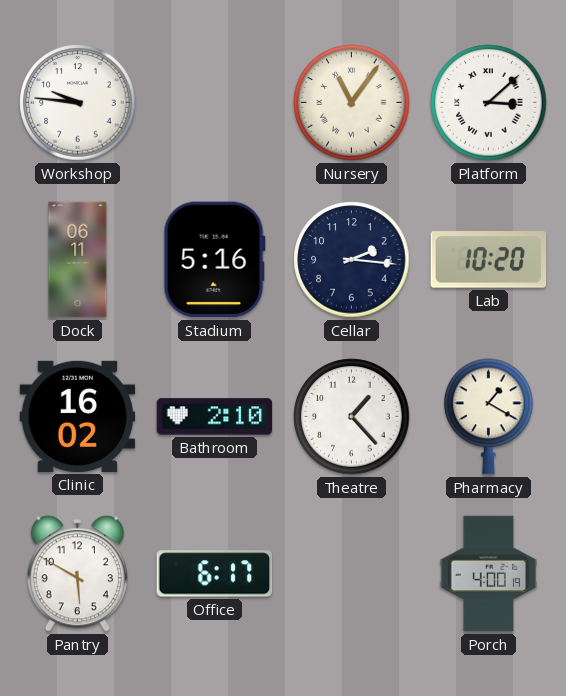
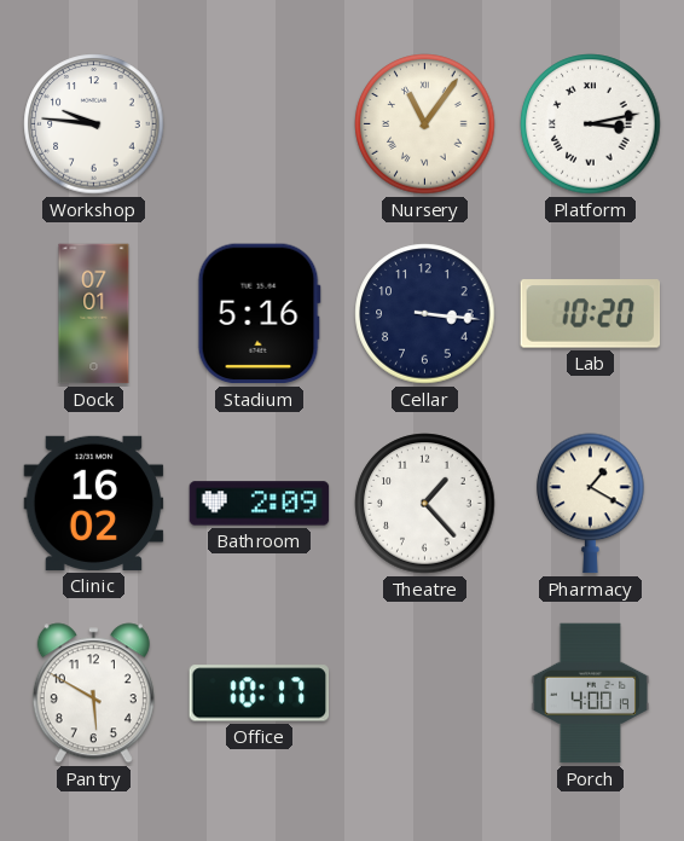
Platform: 3:08 -> 3:13
Dock: 06:11 -> 07:01
Cellar: 2:16 -> 3:16
Bathroom: 2:10 -> 2:09
Office: 6:17 -> 10:17
